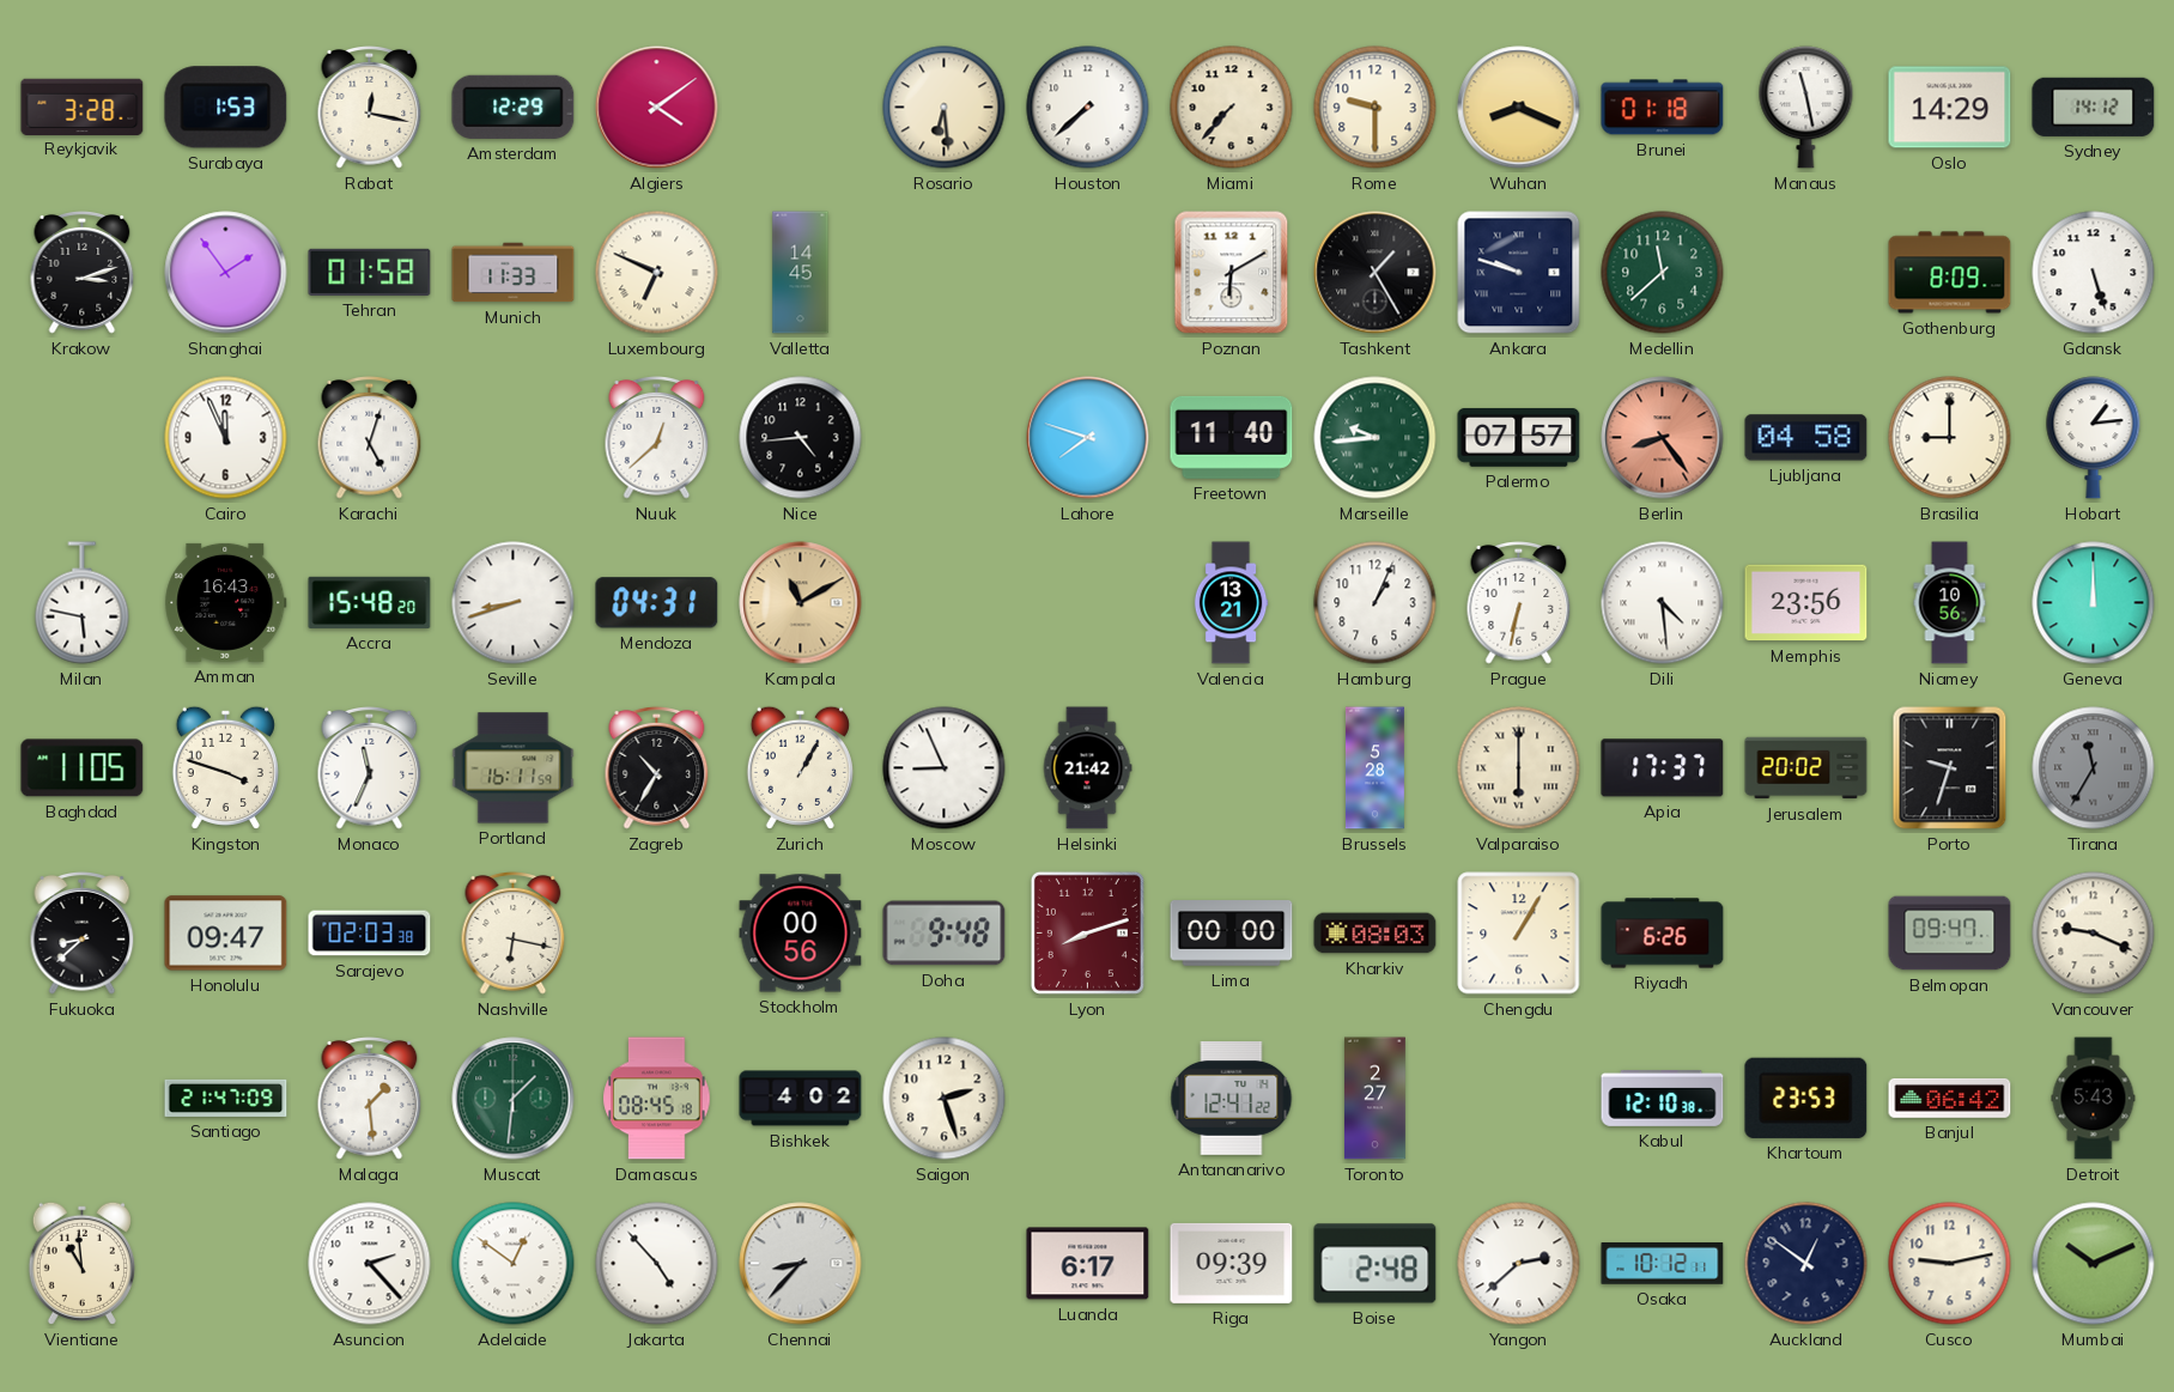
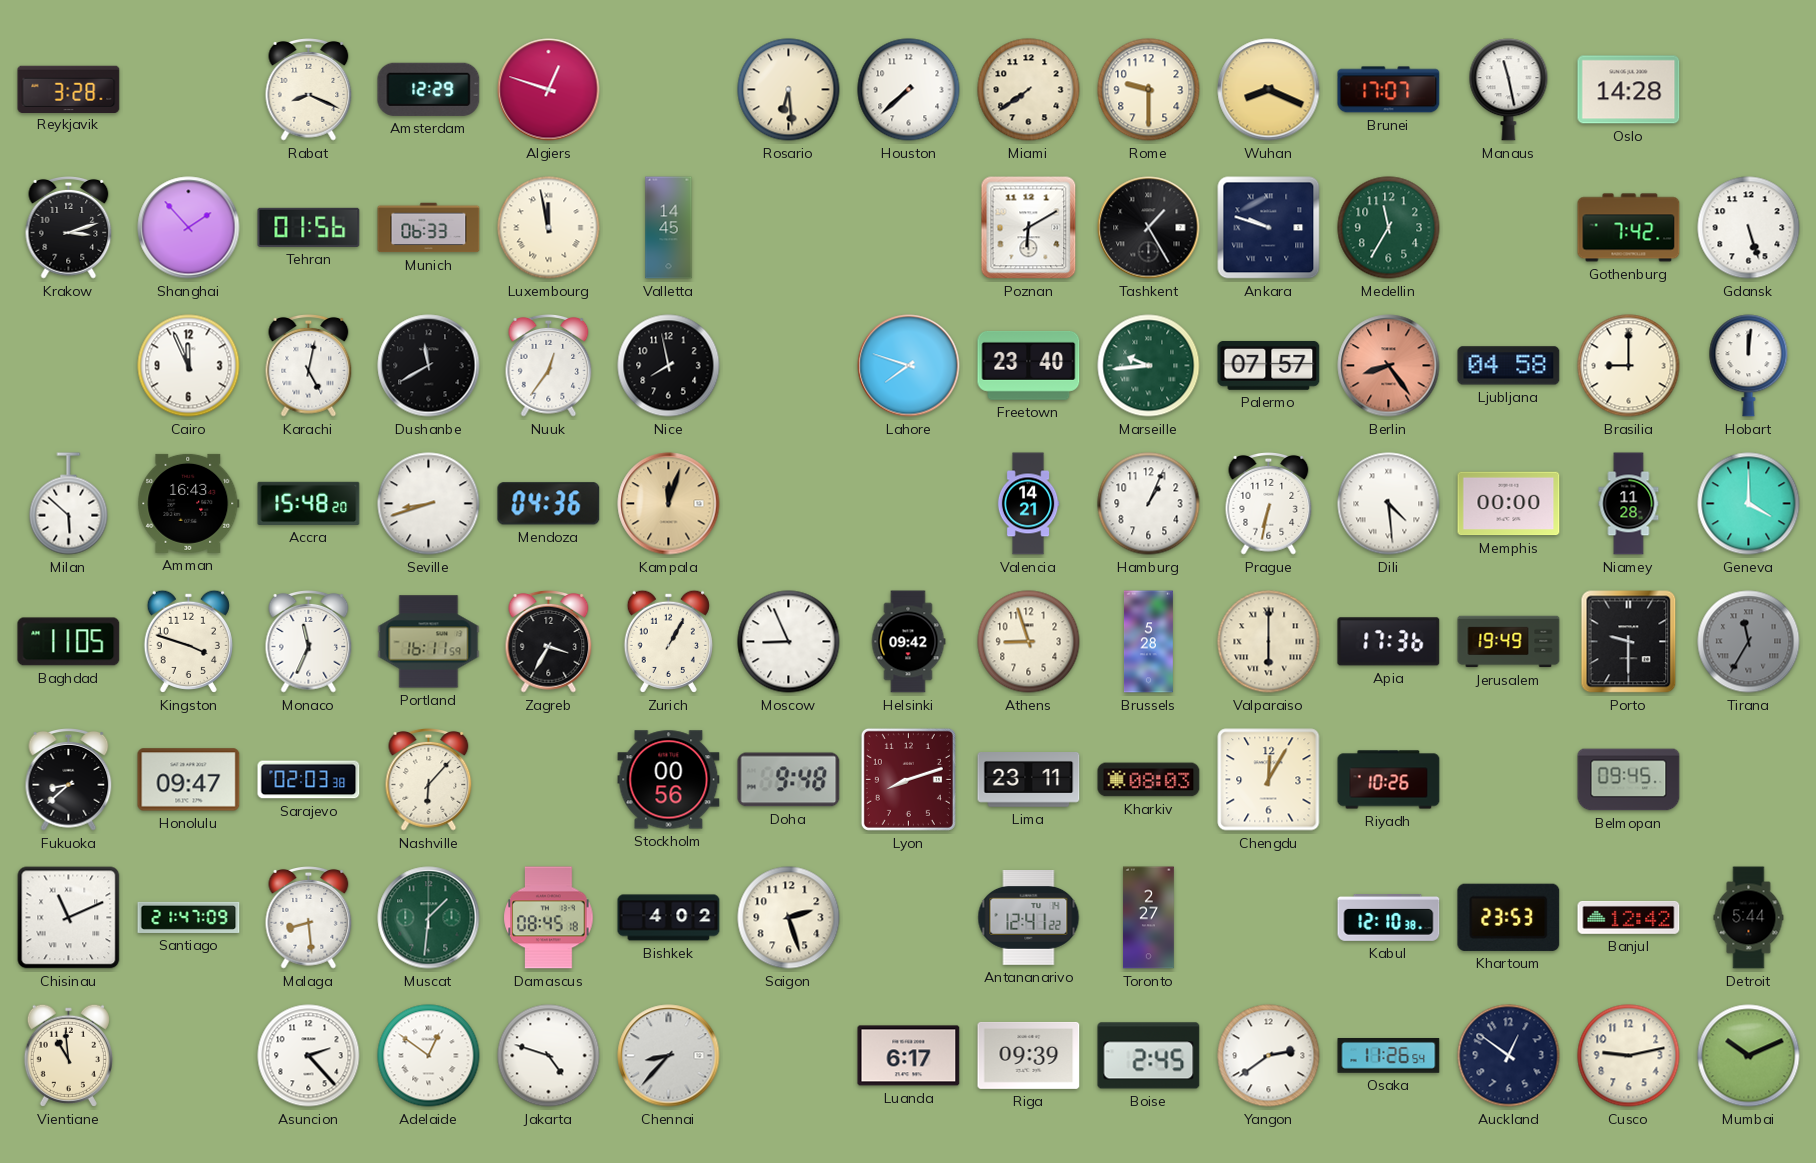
Surabaya: 1:53 -> none
Rabat: 12:17 -> 8:19
Algiers: 4:09 -> 12:48
Miami: 7:37 -> 7:39
Brunei: 01:18 -> 17:07
Oslo: 14:29 -> 14:28
Sydney: 14:12 -> none
Shanghai: 1:54 -> 1:53
Tehran: 01:58 -> 01:56
Munich: 11:33 -> 06:33
Luxembourg: 6:49 -> 11:58
Medellin: 11:38 -> 11:35
Gothenburg: 8:09 -> 7:42
Karachi: 5:03 -> 5:02
Dushanbe: none -> 11:40
Nuuk: 12:38 -> 12:36
Nice: 4:44 -> 7:58
Freetown: 11:40 -> 23:40
Hobart: 1:14 -> 12:01
Milan: 5:47 -> 5:52
Mendoza: 04:31 -> 04:36
Kampala: 11:10 -> 12:03
Valencia: 13:21 -> 14:21
Memphis: 23:56 -> 00:00
Niamey: 10:56 -> 11:28
Geneva: 12:00 -> 4:00
Zagreb: 10:35 -> 3:35
Helsinki: 21:42 -> 09:42
Athens: none -> 8:57
Apia: 17:37 -> 17:36
Jerusalem: 20:02 -> 19:49
Porto: 9:33 -> 9:30
Nashville: 6:17 -> 6:07
Lima: 00:00 -> 23:11
Chengdu: 1:05 -> 12:05
Riyadh: 6:26 -> 10:26
Belmopan: 09:47 -> 09:45
Vancouver: 9:19 -> none
Chisinau: none -> 11:11
Malaga: 1:29 -> 8:29
Banjul: 06:42 -> 12:42
Detroit: 5:43 -> 5:44
Jakarta: 4:53 -> 4:48
Boise: 2:48 -> 2:45
Yangon: 2:38 -> 2:39
Osaka: 10:12 -> 11:26
